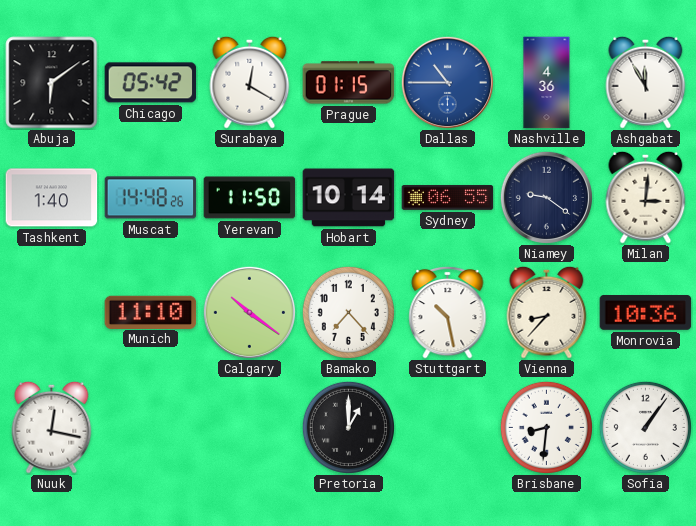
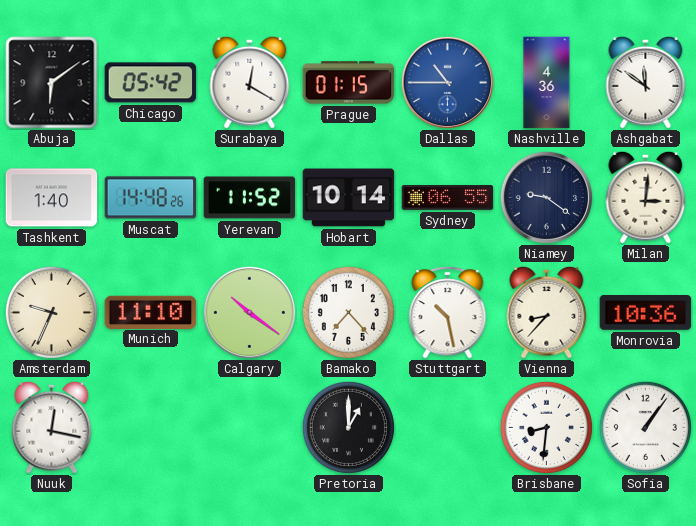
Ashgabat: 11:55 -> 11:51
Yerevan: 11:50 -> 11:52
Amsterdam: none -> 9:34
